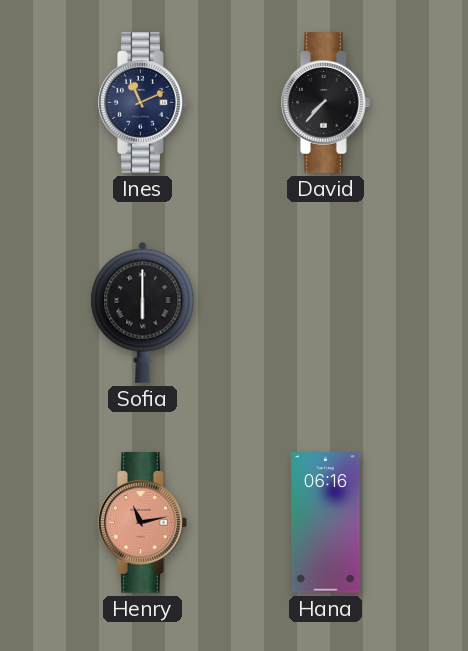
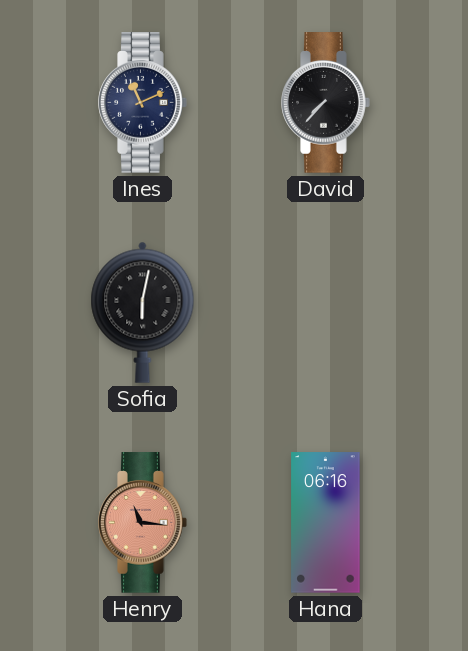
Sofia: 6:00 -> 6:02
Henry: 11:13 -> 11:16
